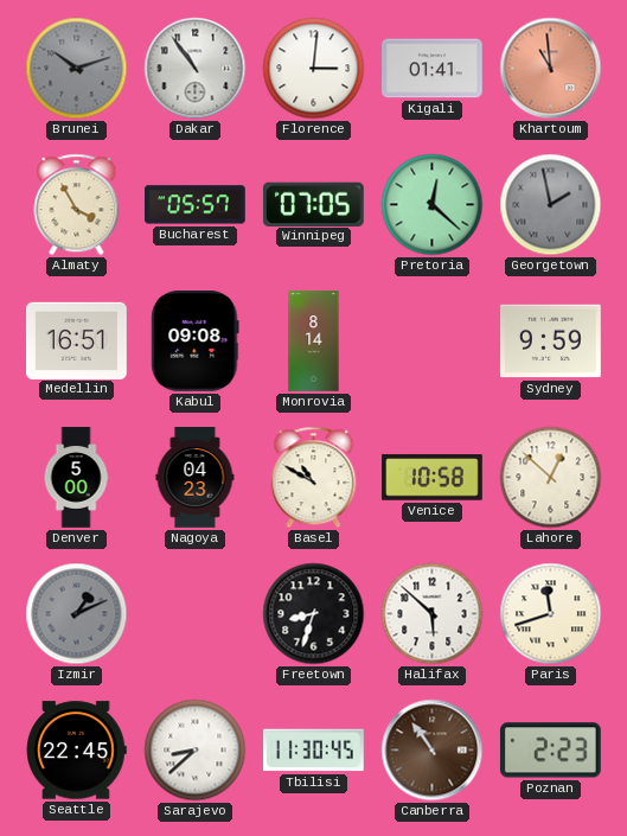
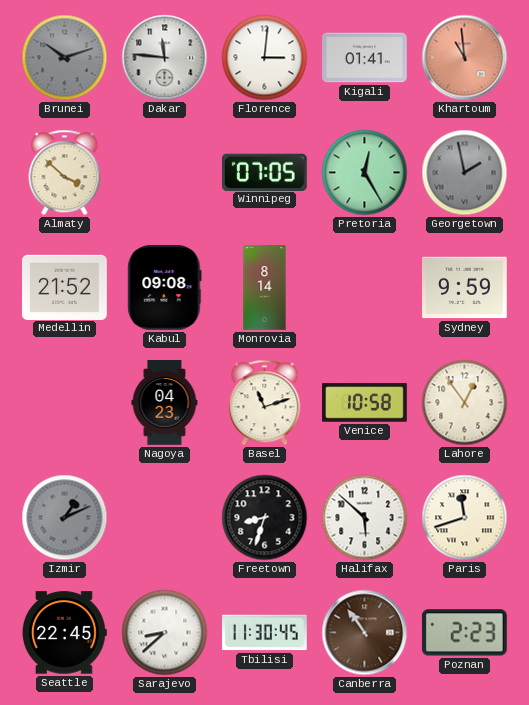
Dakar: 10:54 -> 11:46
Almaty: 3:55 -> 3:52
Bucharest: 05:57 -> none
Pretoria: 12:22 -> 12:25
Medellin: 16:51 -> 21:52
Denver: 5:00 -> none
Basel: 10:50 -> 11:12
Lahore: 12:52 -> 12:54
